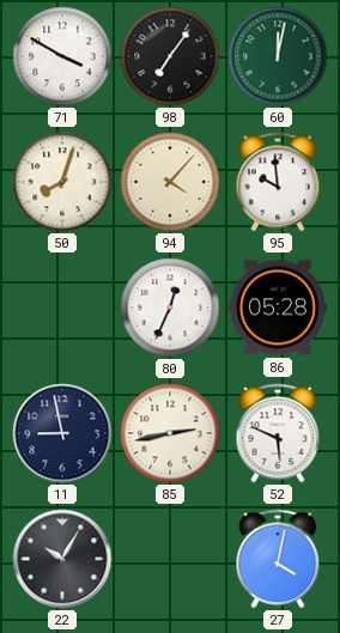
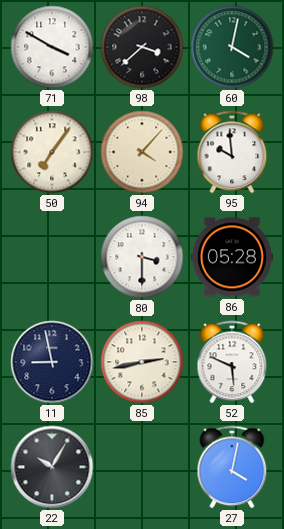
98: 7:06 -> 3:38
60: 12:02 -> 4:02
50: 8:03 -> 7:06
80: 12:34 -> 3:30
